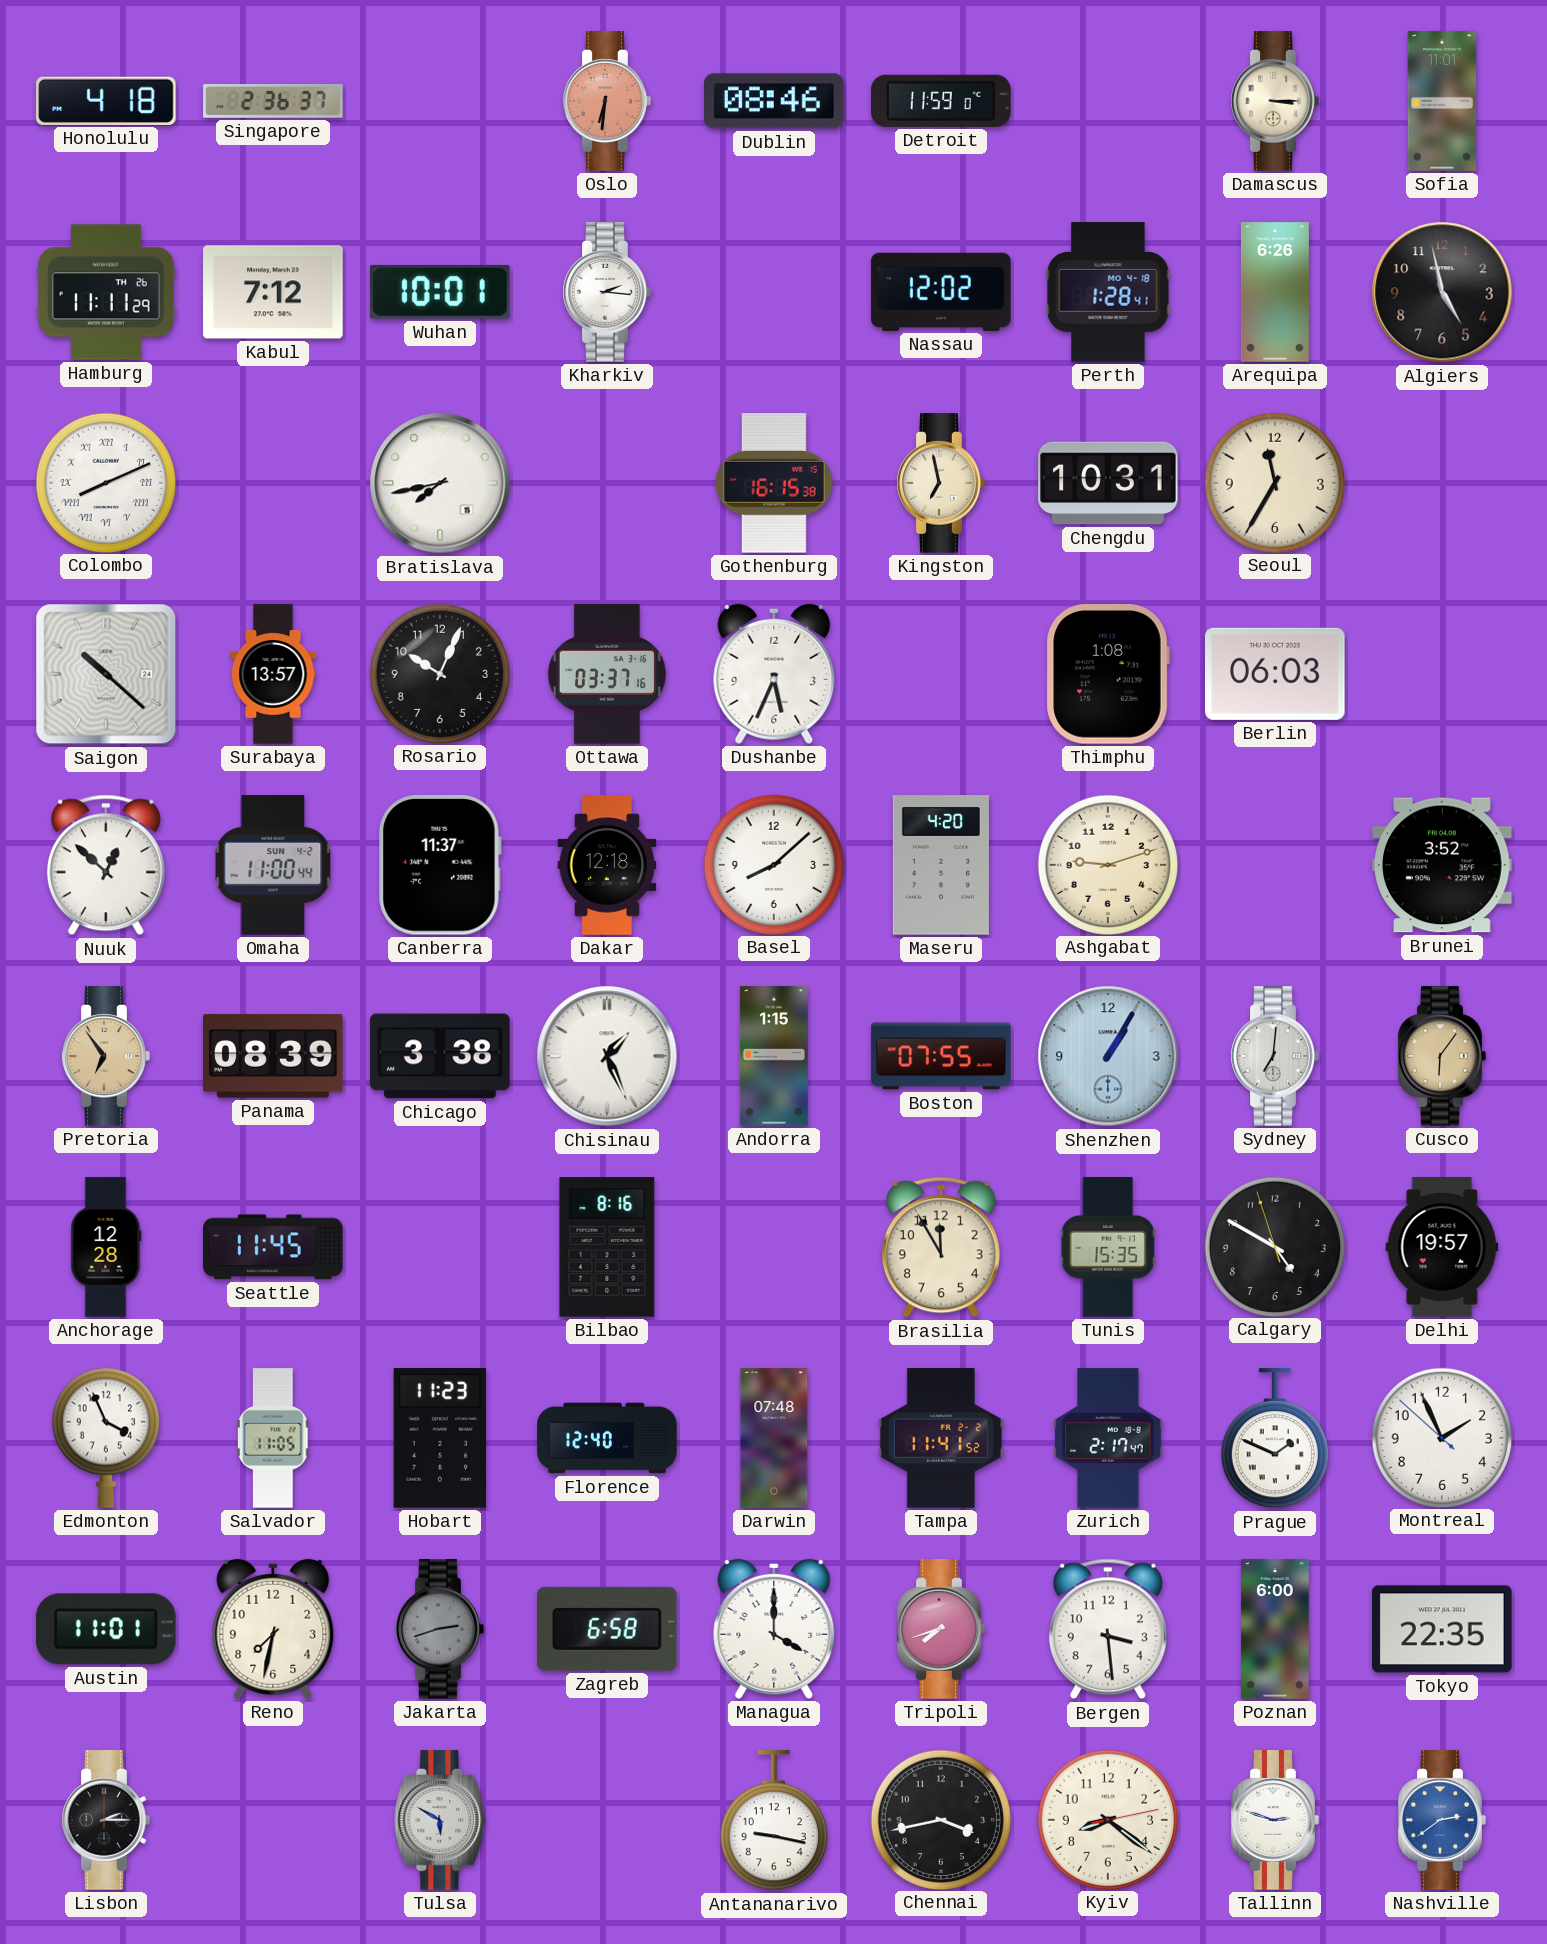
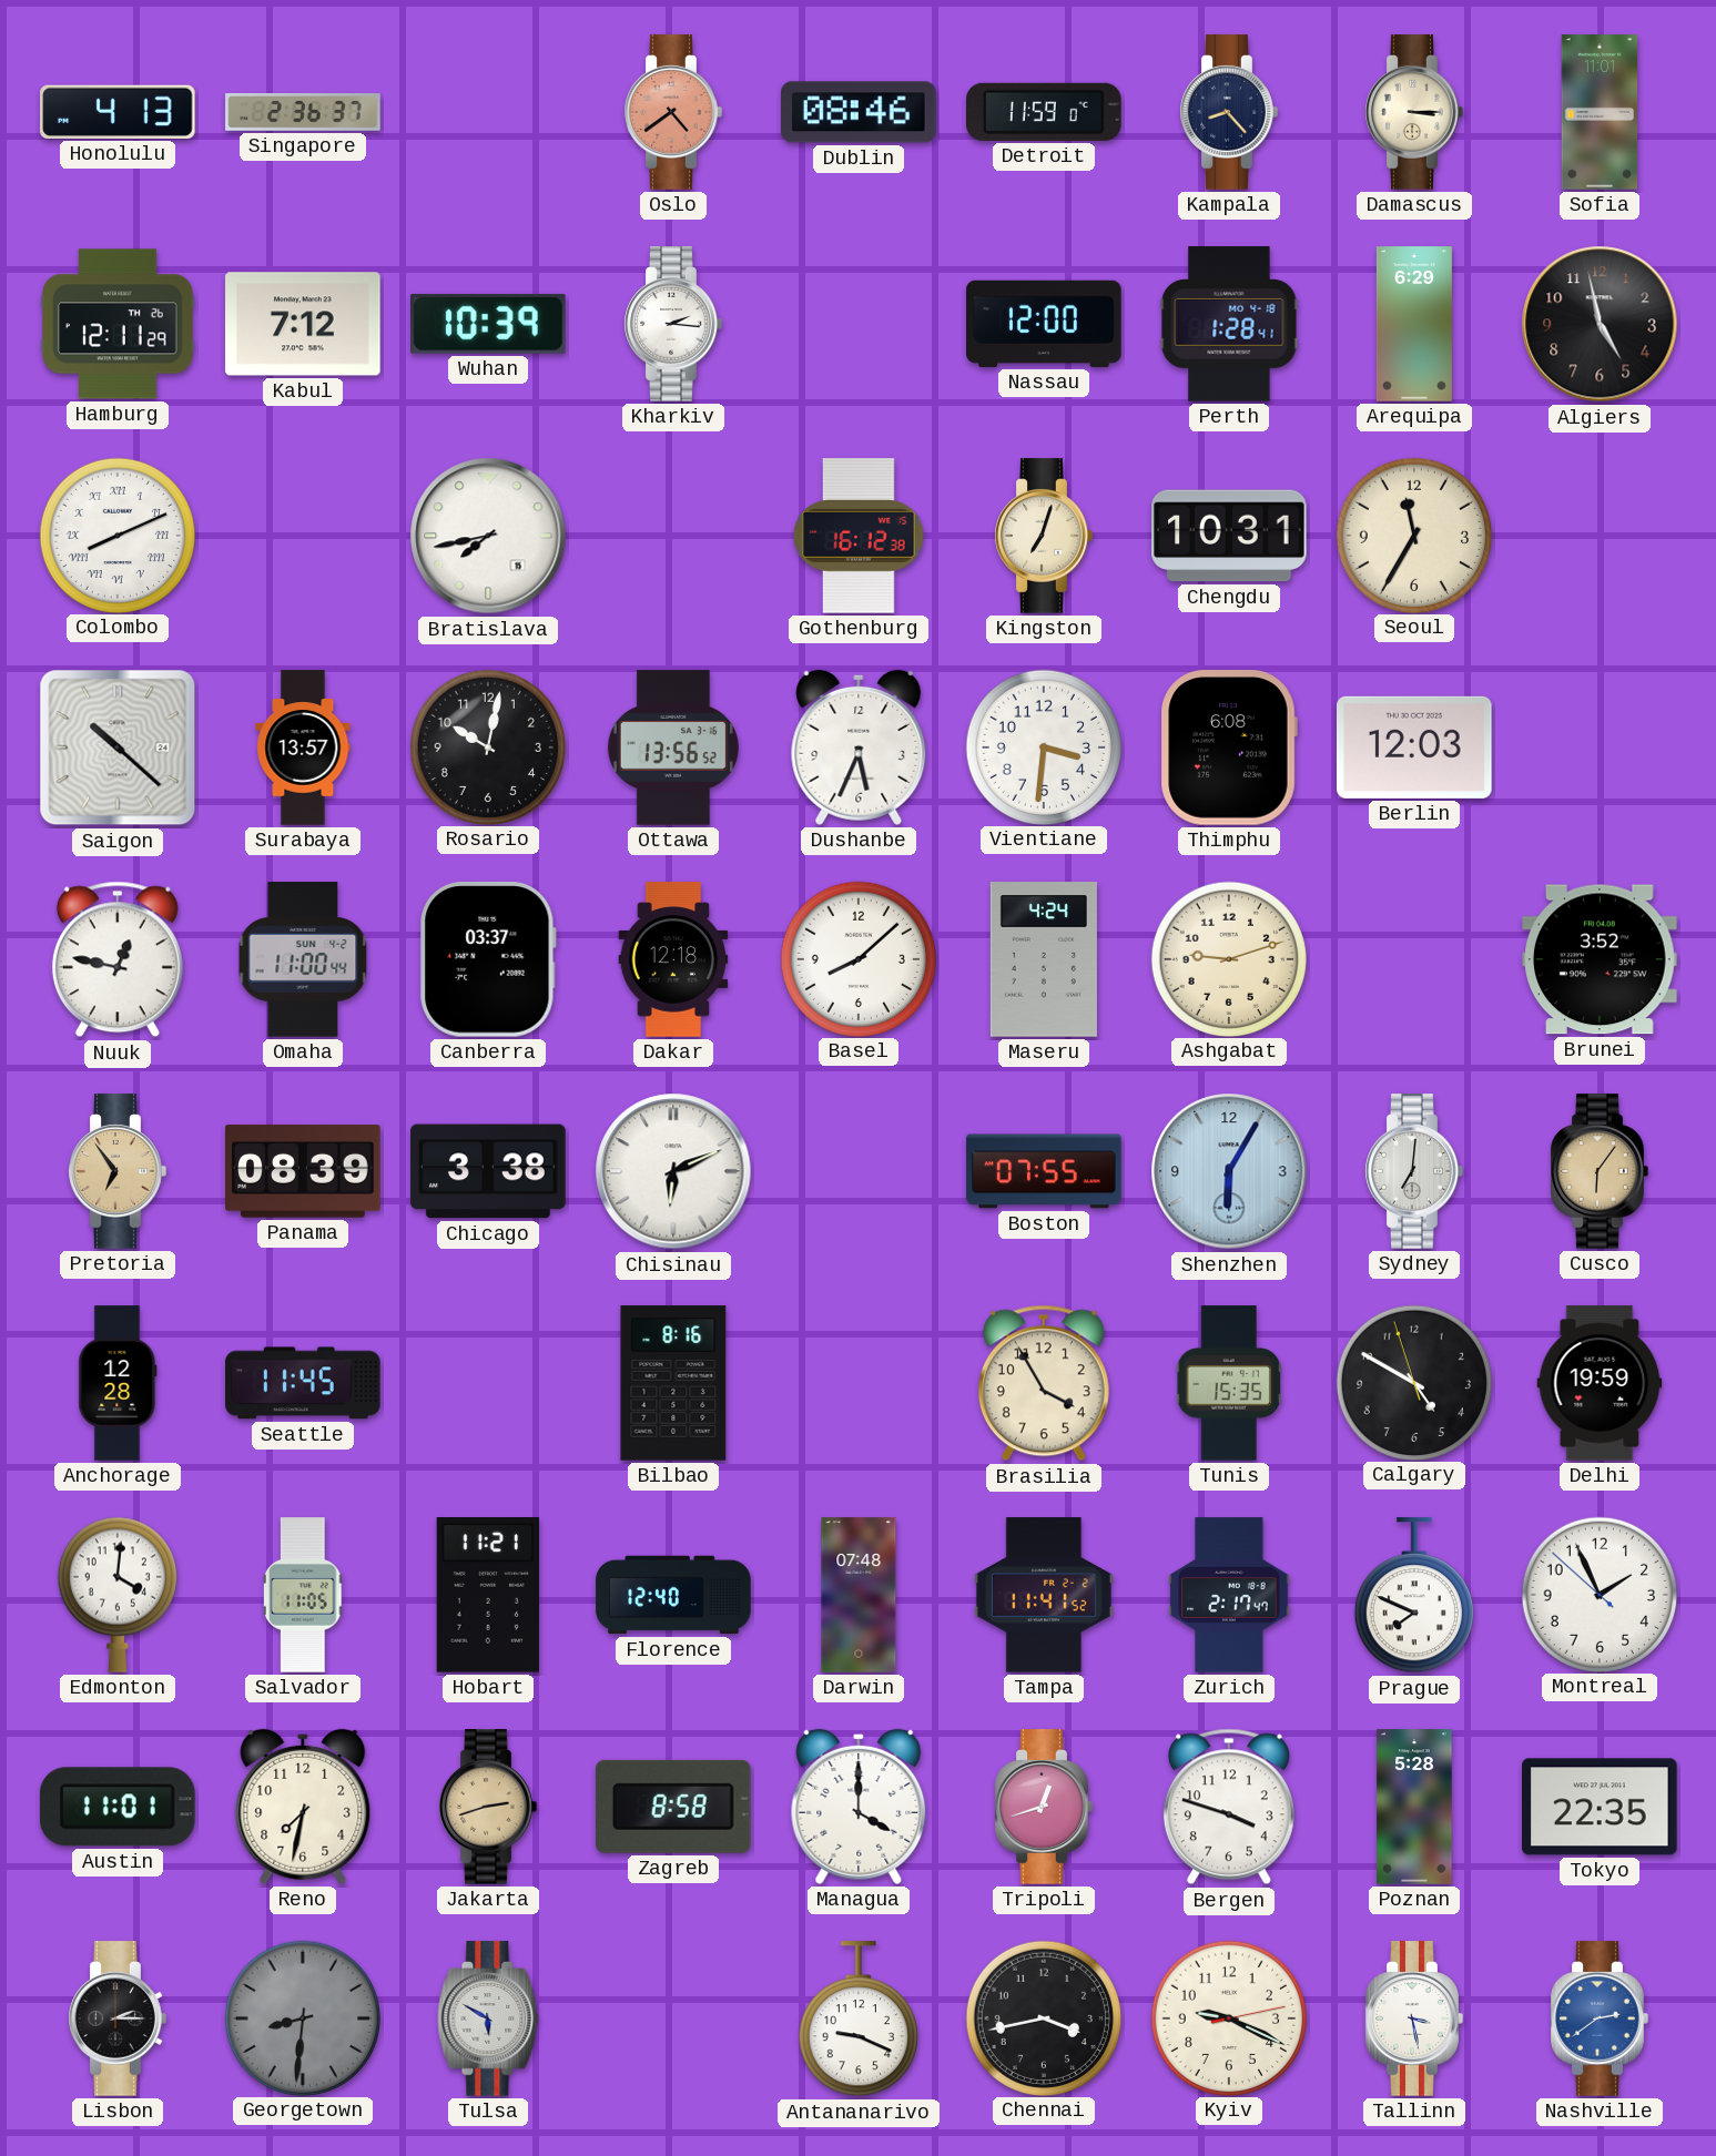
Honolulu: 4:18 -> 4:13
Oslo: 6:31 -> 4:39
Kampala: none -> 8:23
Hamburg: 11:11 -> 12:11
Wuhan: 10:01 -> 10:39
Nassau: 12:02 -> 12:00
Arequipa: 6:26 -> 6:29
Gothenburg: 16:15 -> 16:12
Kingston: 6:58 -> 7:03
Rosario: 10:04 -> 10:02
Ottawa: 03:37 -> 13:56
Vientiane: none -> 3:31
Thimphu: 1:08 -> 6:08
Berlin: 06:03 -> 12:03
Nuuk: 12:52 -> 12:47
Canberra: 11:37 -> 03:37
Maseru: 4:20 -> 4:24
Chisinau: 1:26 -> 6:11
Andorra: 1:15 -> none
Shenzhen: 1:05 -> 6:05
Brasilia: 11:55 -> 3:55
Delhi: 19:57 -> 19:59
Edmonton: 3:56 -> 4:01
Hobart: 11:23 -> 11:21
Prague: 1:49 -> 7:49
Jakarta dial: grey -> champagne
Zagreb: 6:58 -> 8:58
Tripoli: 7:42 -> 12:42
Bergen: 3:29 -> 3:48
Poznan: 6:00 -> 5:28
Georgetown: none -> 8:31
Antananarivo: 9:17 -> 9:19
Kyiv: 8:21 -> 9:19
Tallinn: 2:48 -> 3:28
